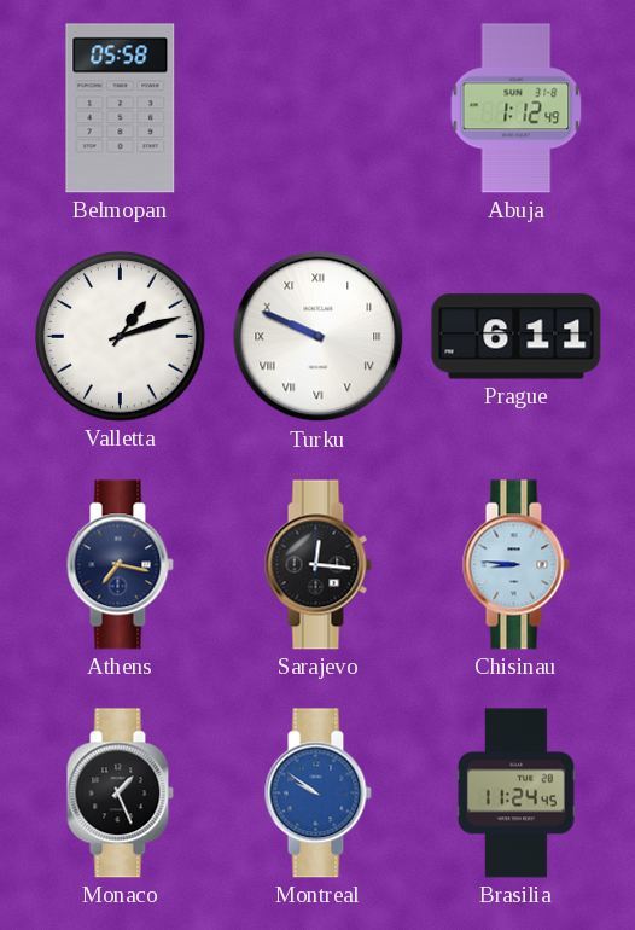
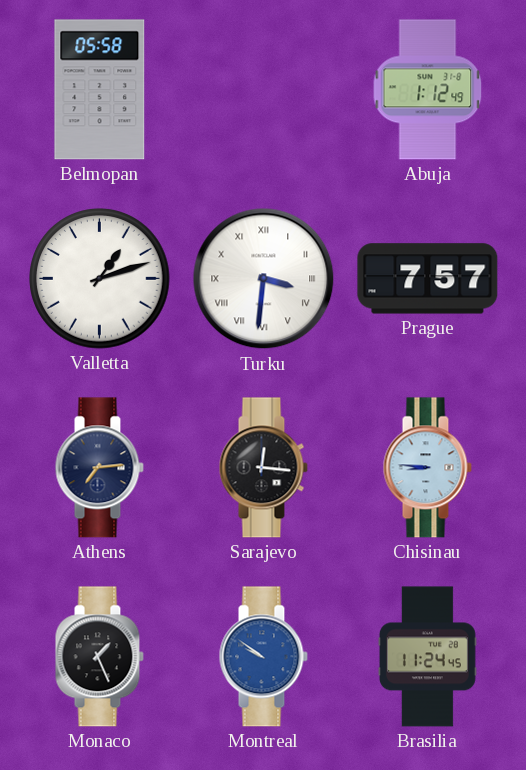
Turku: 9:49 -> 3:31
Prague: 6:11 -> 7:57
Athens: 7:17 -> 7:14
